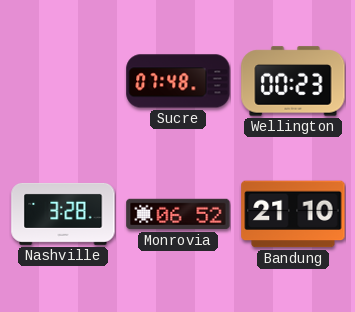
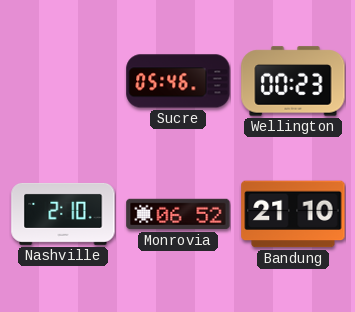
Sucre: 07:48 -> 05:46
Nashville: 3:28 -> 2:10
